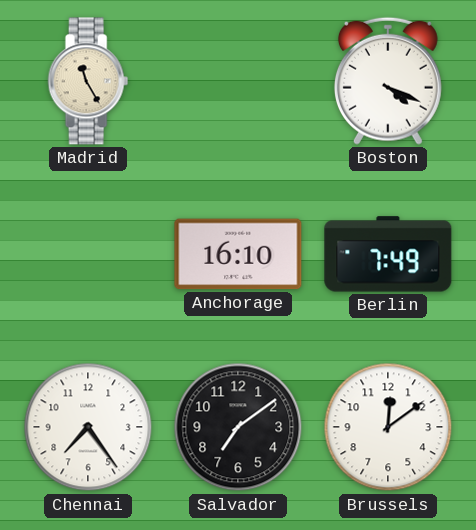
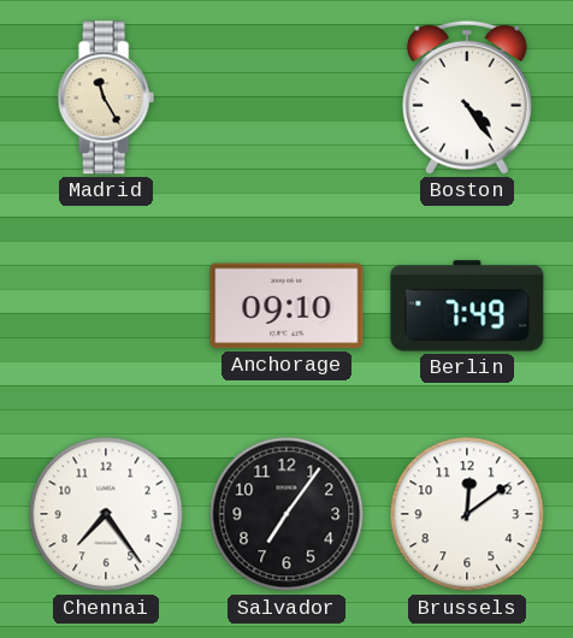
Boston: 4:19 -> 4:24
Anchorage: 16:10 -> 09:10
Salvador: 7:09 -> 7:06
